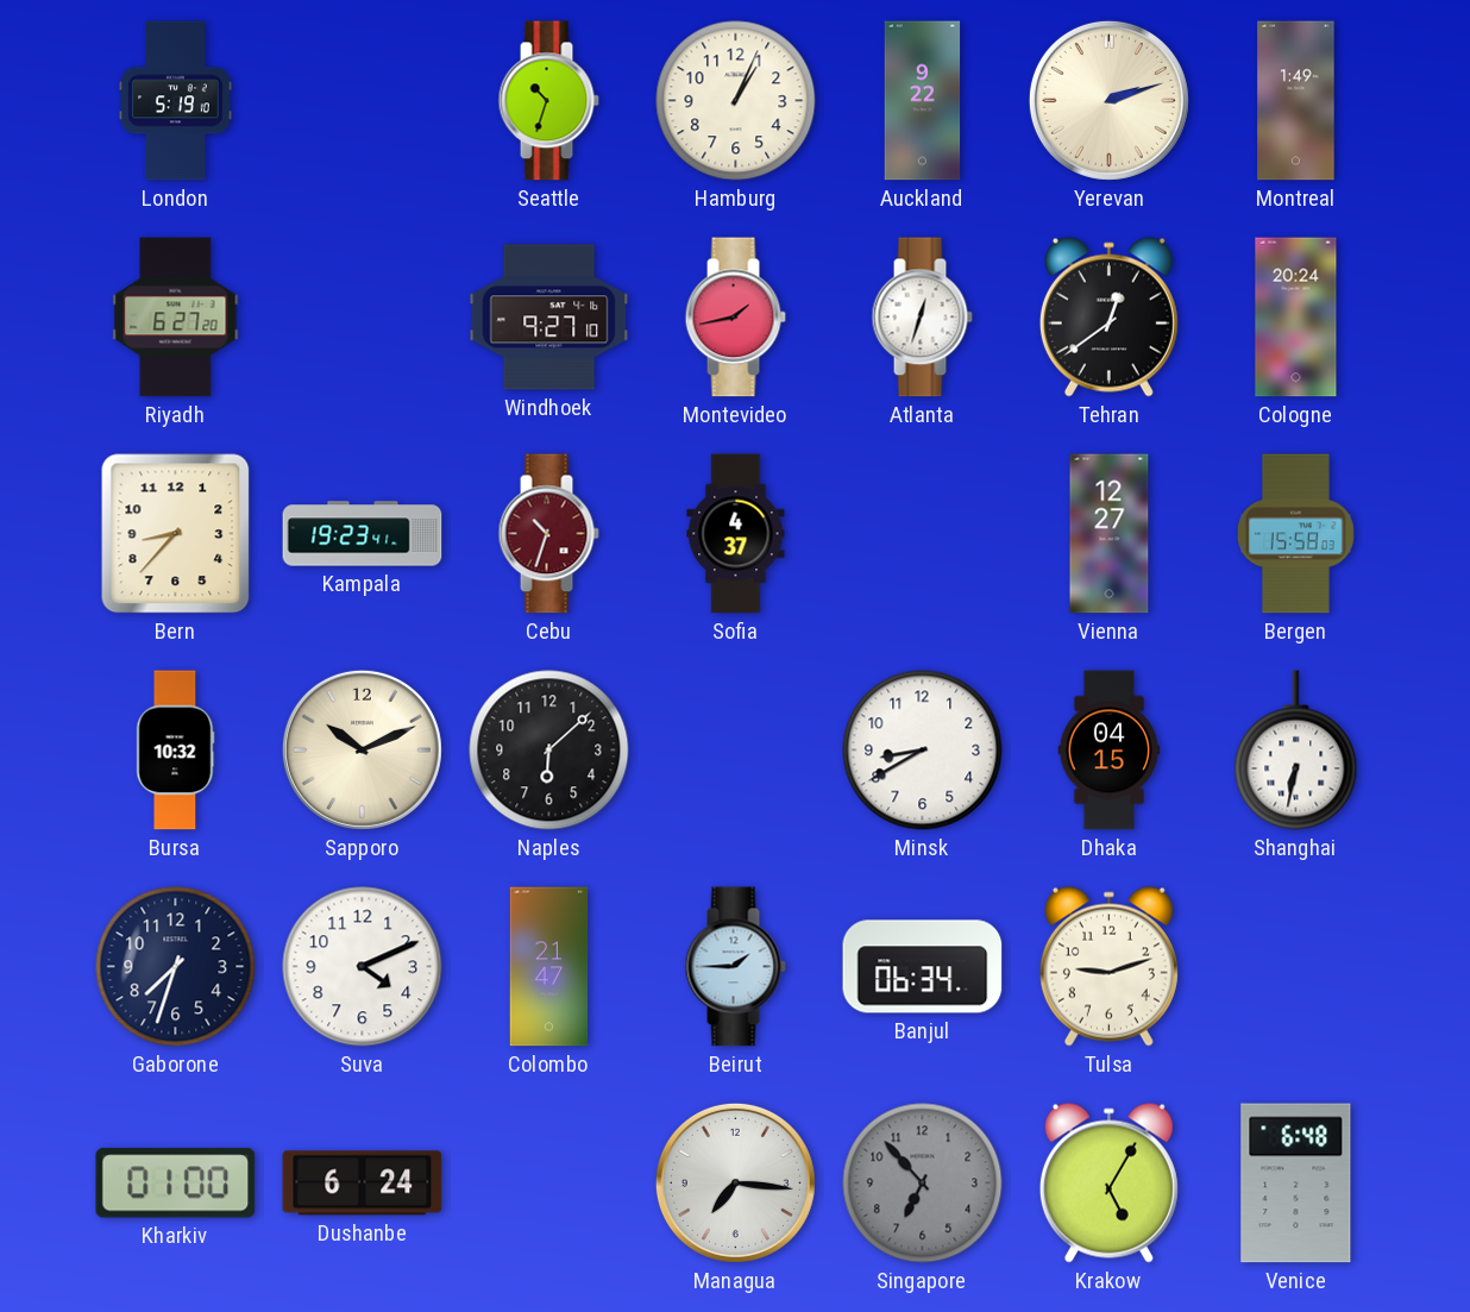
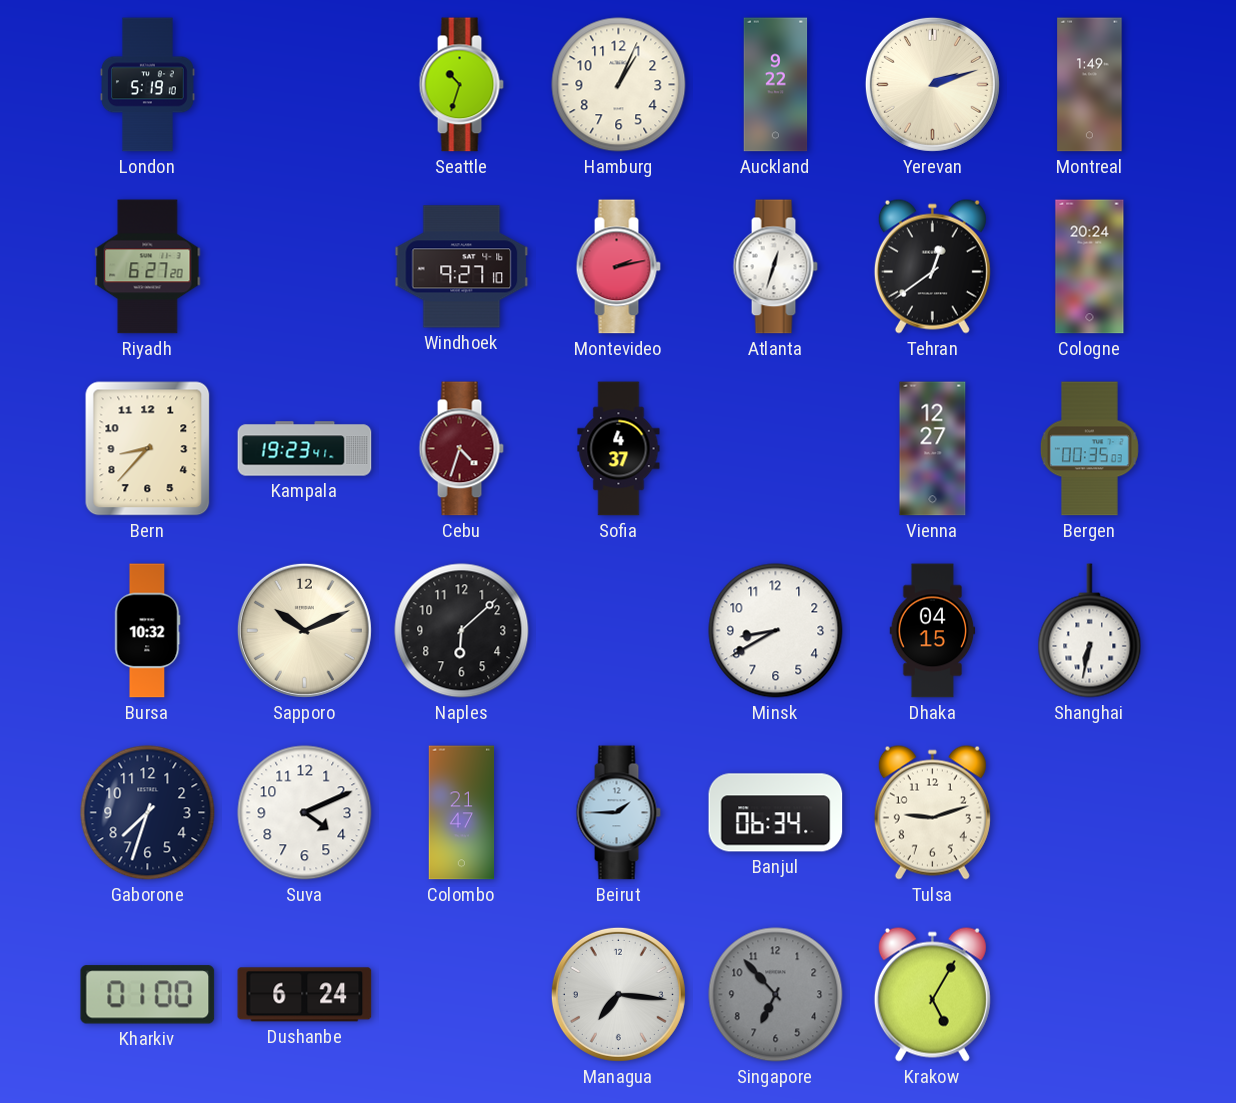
Montevideo: 1:43 -> 2:13
Cebu: 10:33 -> 4:33
Bergen: 15:58 -> 00:35
Venice: 6:48 -> none
